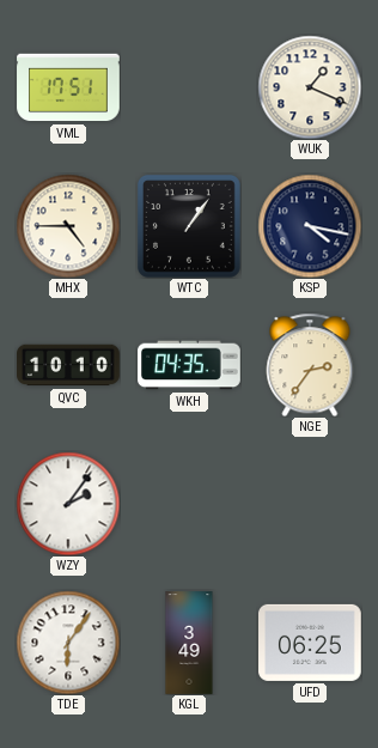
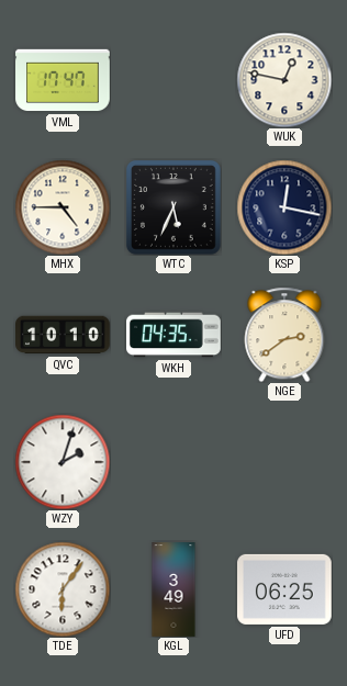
VML: 17:51 -> 17:47
WUK: 1:19 -> 12:47
WTC: 1:06 -> 5:34
KSP: 4:17 -> 12:17
NGE: 2:36 -> 2:39
WZY: 2:06 -> 2:03
